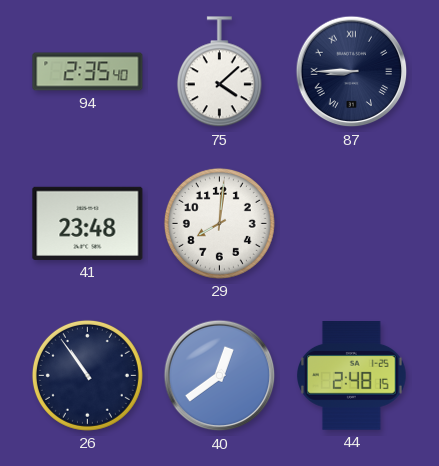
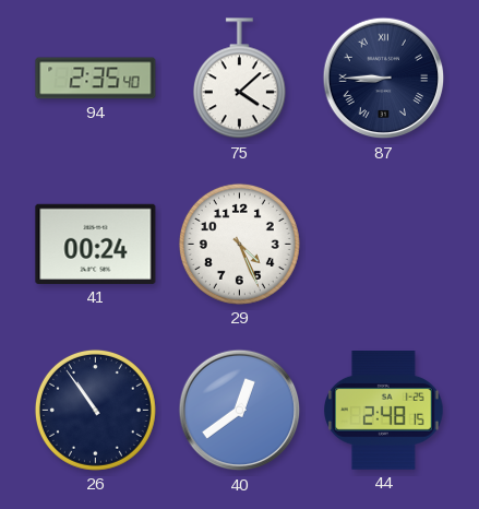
41: 23:48 -> 00:24
29: 8:01 -> 4:26
